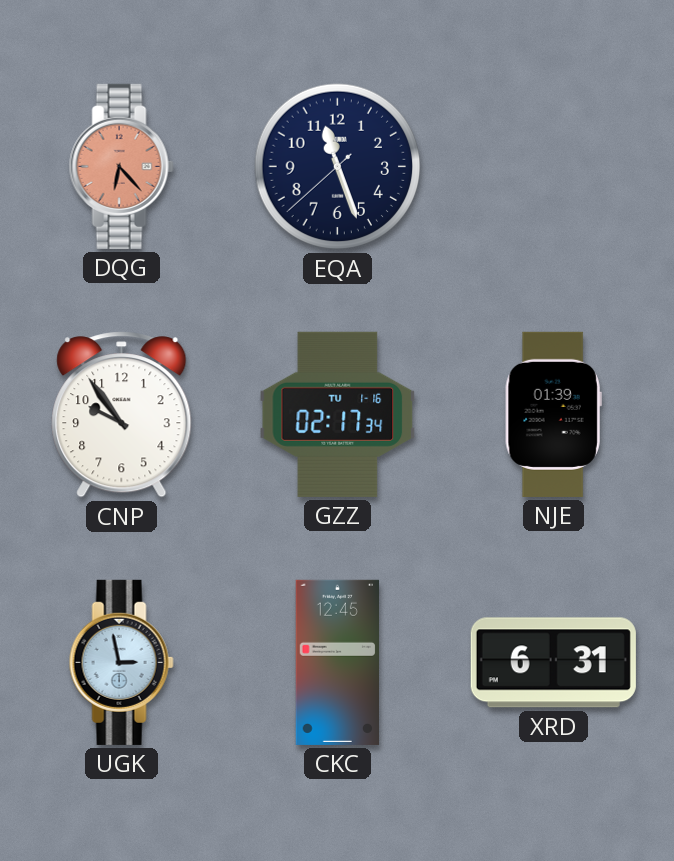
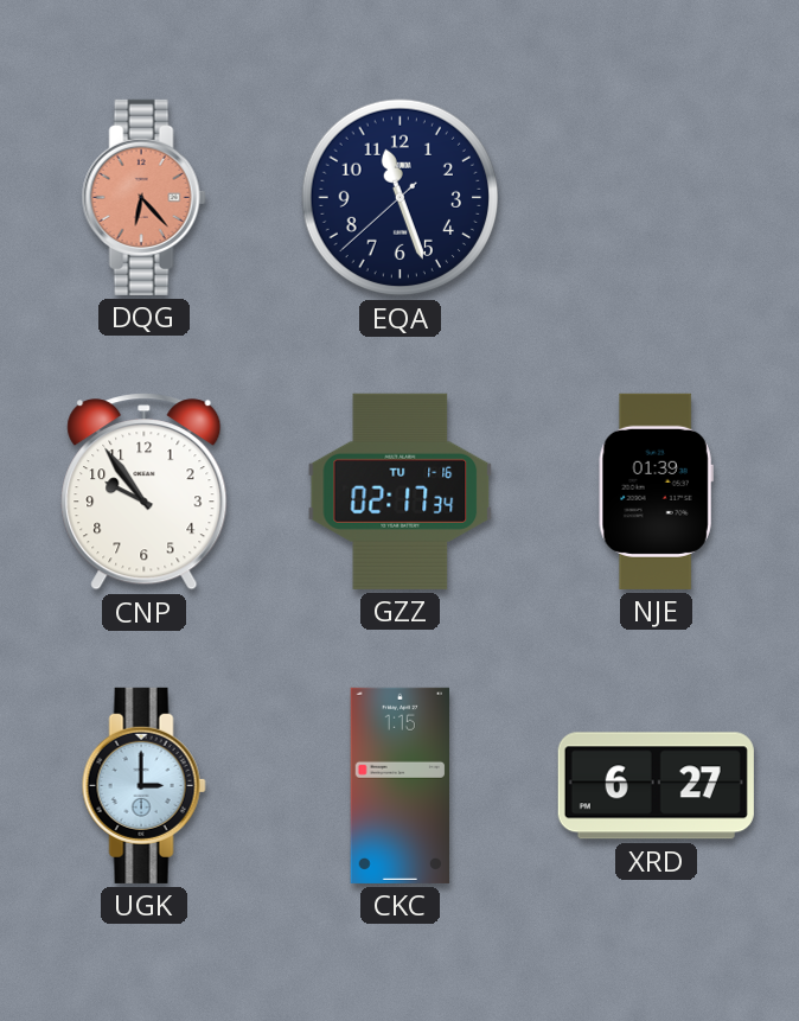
UGK: 2:58 -> 3:00
CKC: 12:45 -> 1:15
XRD: 6:31 -> 6:27
